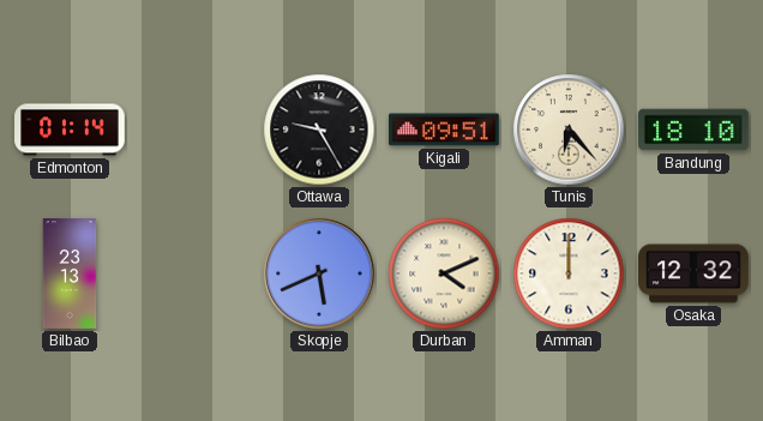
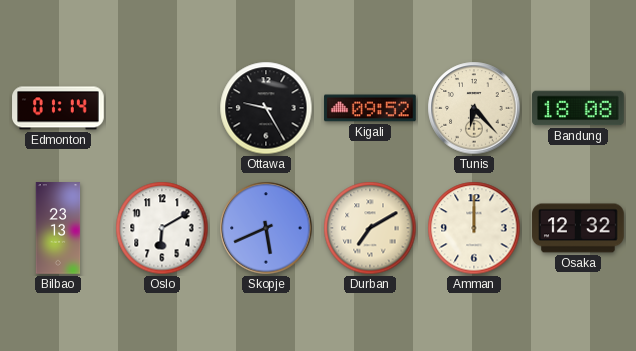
Kigali: 09:51 -> 09:52
Bandung: 18:10 -> 18:08
Oslo: none -> 6:10
Durban: 4:11 -> 7:10
